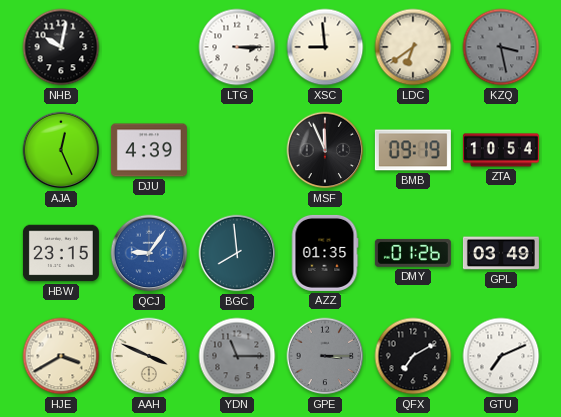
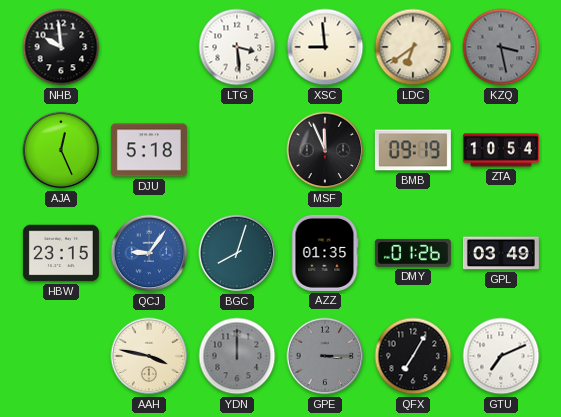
NHB: 10:02 -> 9:59
LTG: 3:15 -> 3:29
DJU: 4:39 -> 5:18
BGC: 7:59 -> 8:03
HJE: 3:40 -> none
AAH: 3:49 -> 3:47
YDN: 11:15 -> 12:00
QFX: 7:10 -> 7:05
